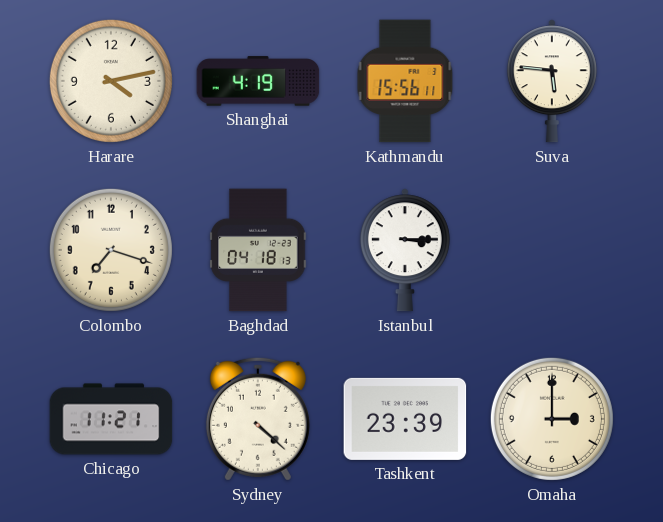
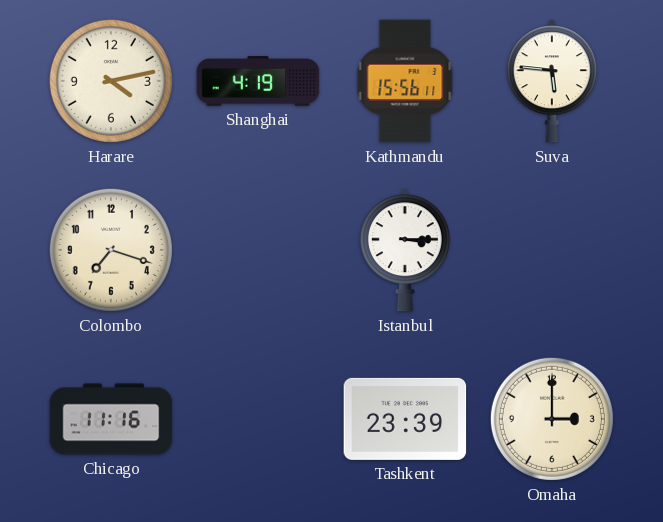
Baghdad: 04:18 -> none
Chicago: 11:21 -> 11:16
Sydney: 4:22 -> none
